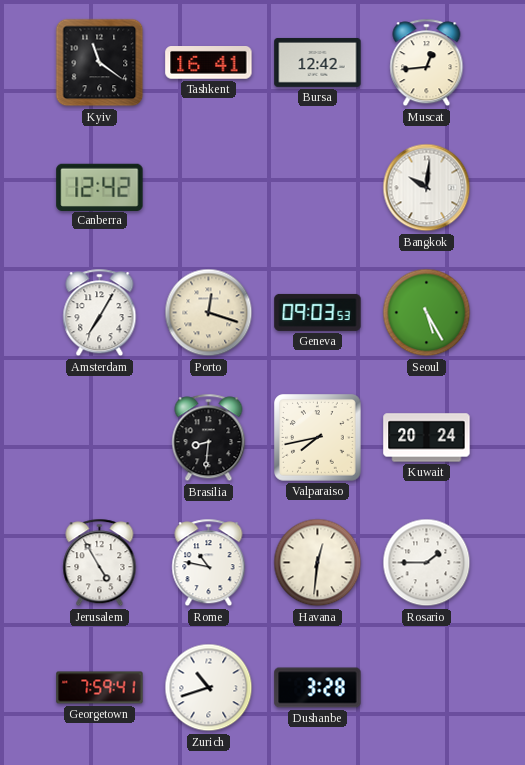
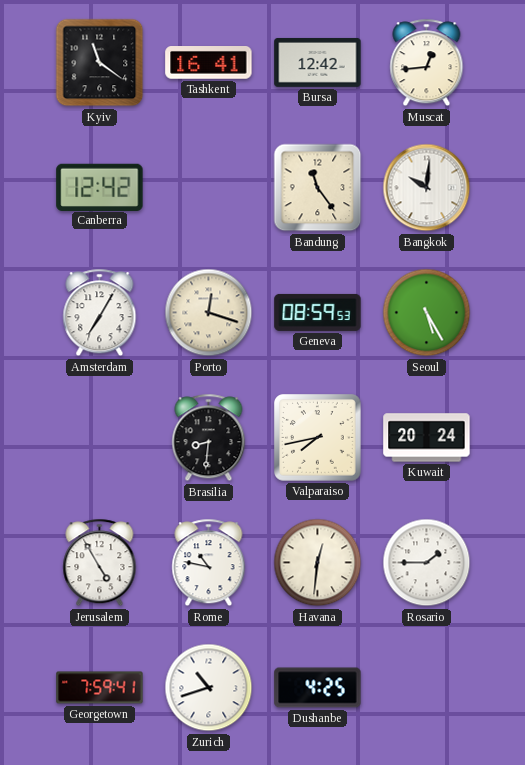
Bandung: none -> 11:24
Geneva: 09:03 -> 08:59
Dushanbe: 3:28 -> 4:25
